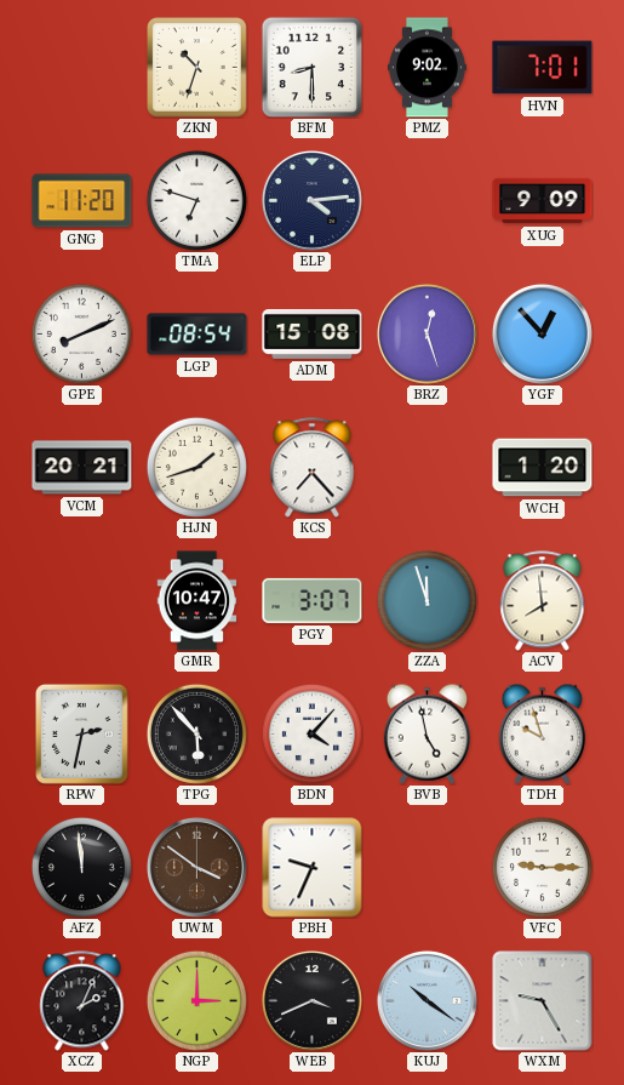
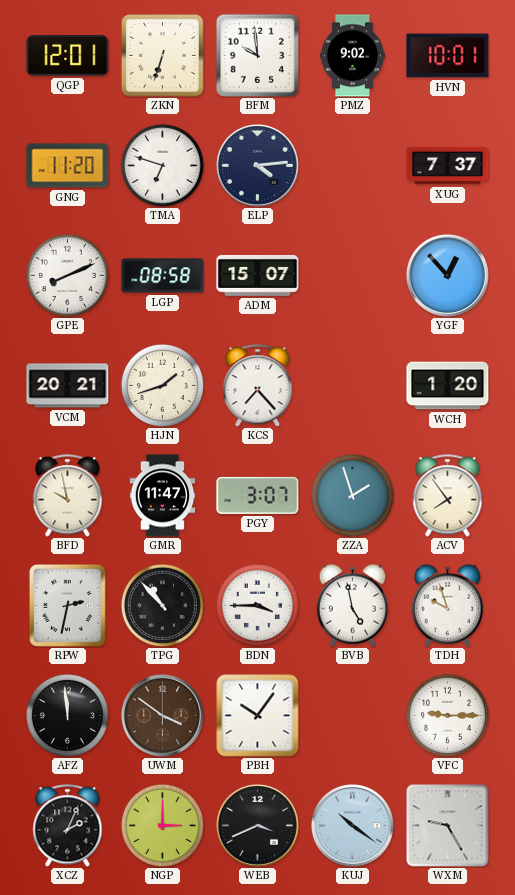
QGP: none -> 12:01
ZKN: 10:33 -> 6:33
BFM: 8:30 -> 9:59
HVN: 7:01 -> 10:01
XUG: 9:09 -> 7:37
LGP: 08:54 -> 08:58
ADM: 15:08 -> 15:07
BRZ: 12:27 -> none
BFD: none -> 9:58
GMR: 10:47 -> 11:47
ZZA: 11:57 -> 1:57
ACV: 7:59 -> 7:54
TPG: 5:53 -> 10:53
BDN: 4:07 -> 3:45
PBH: 9:34 -> 10:06
